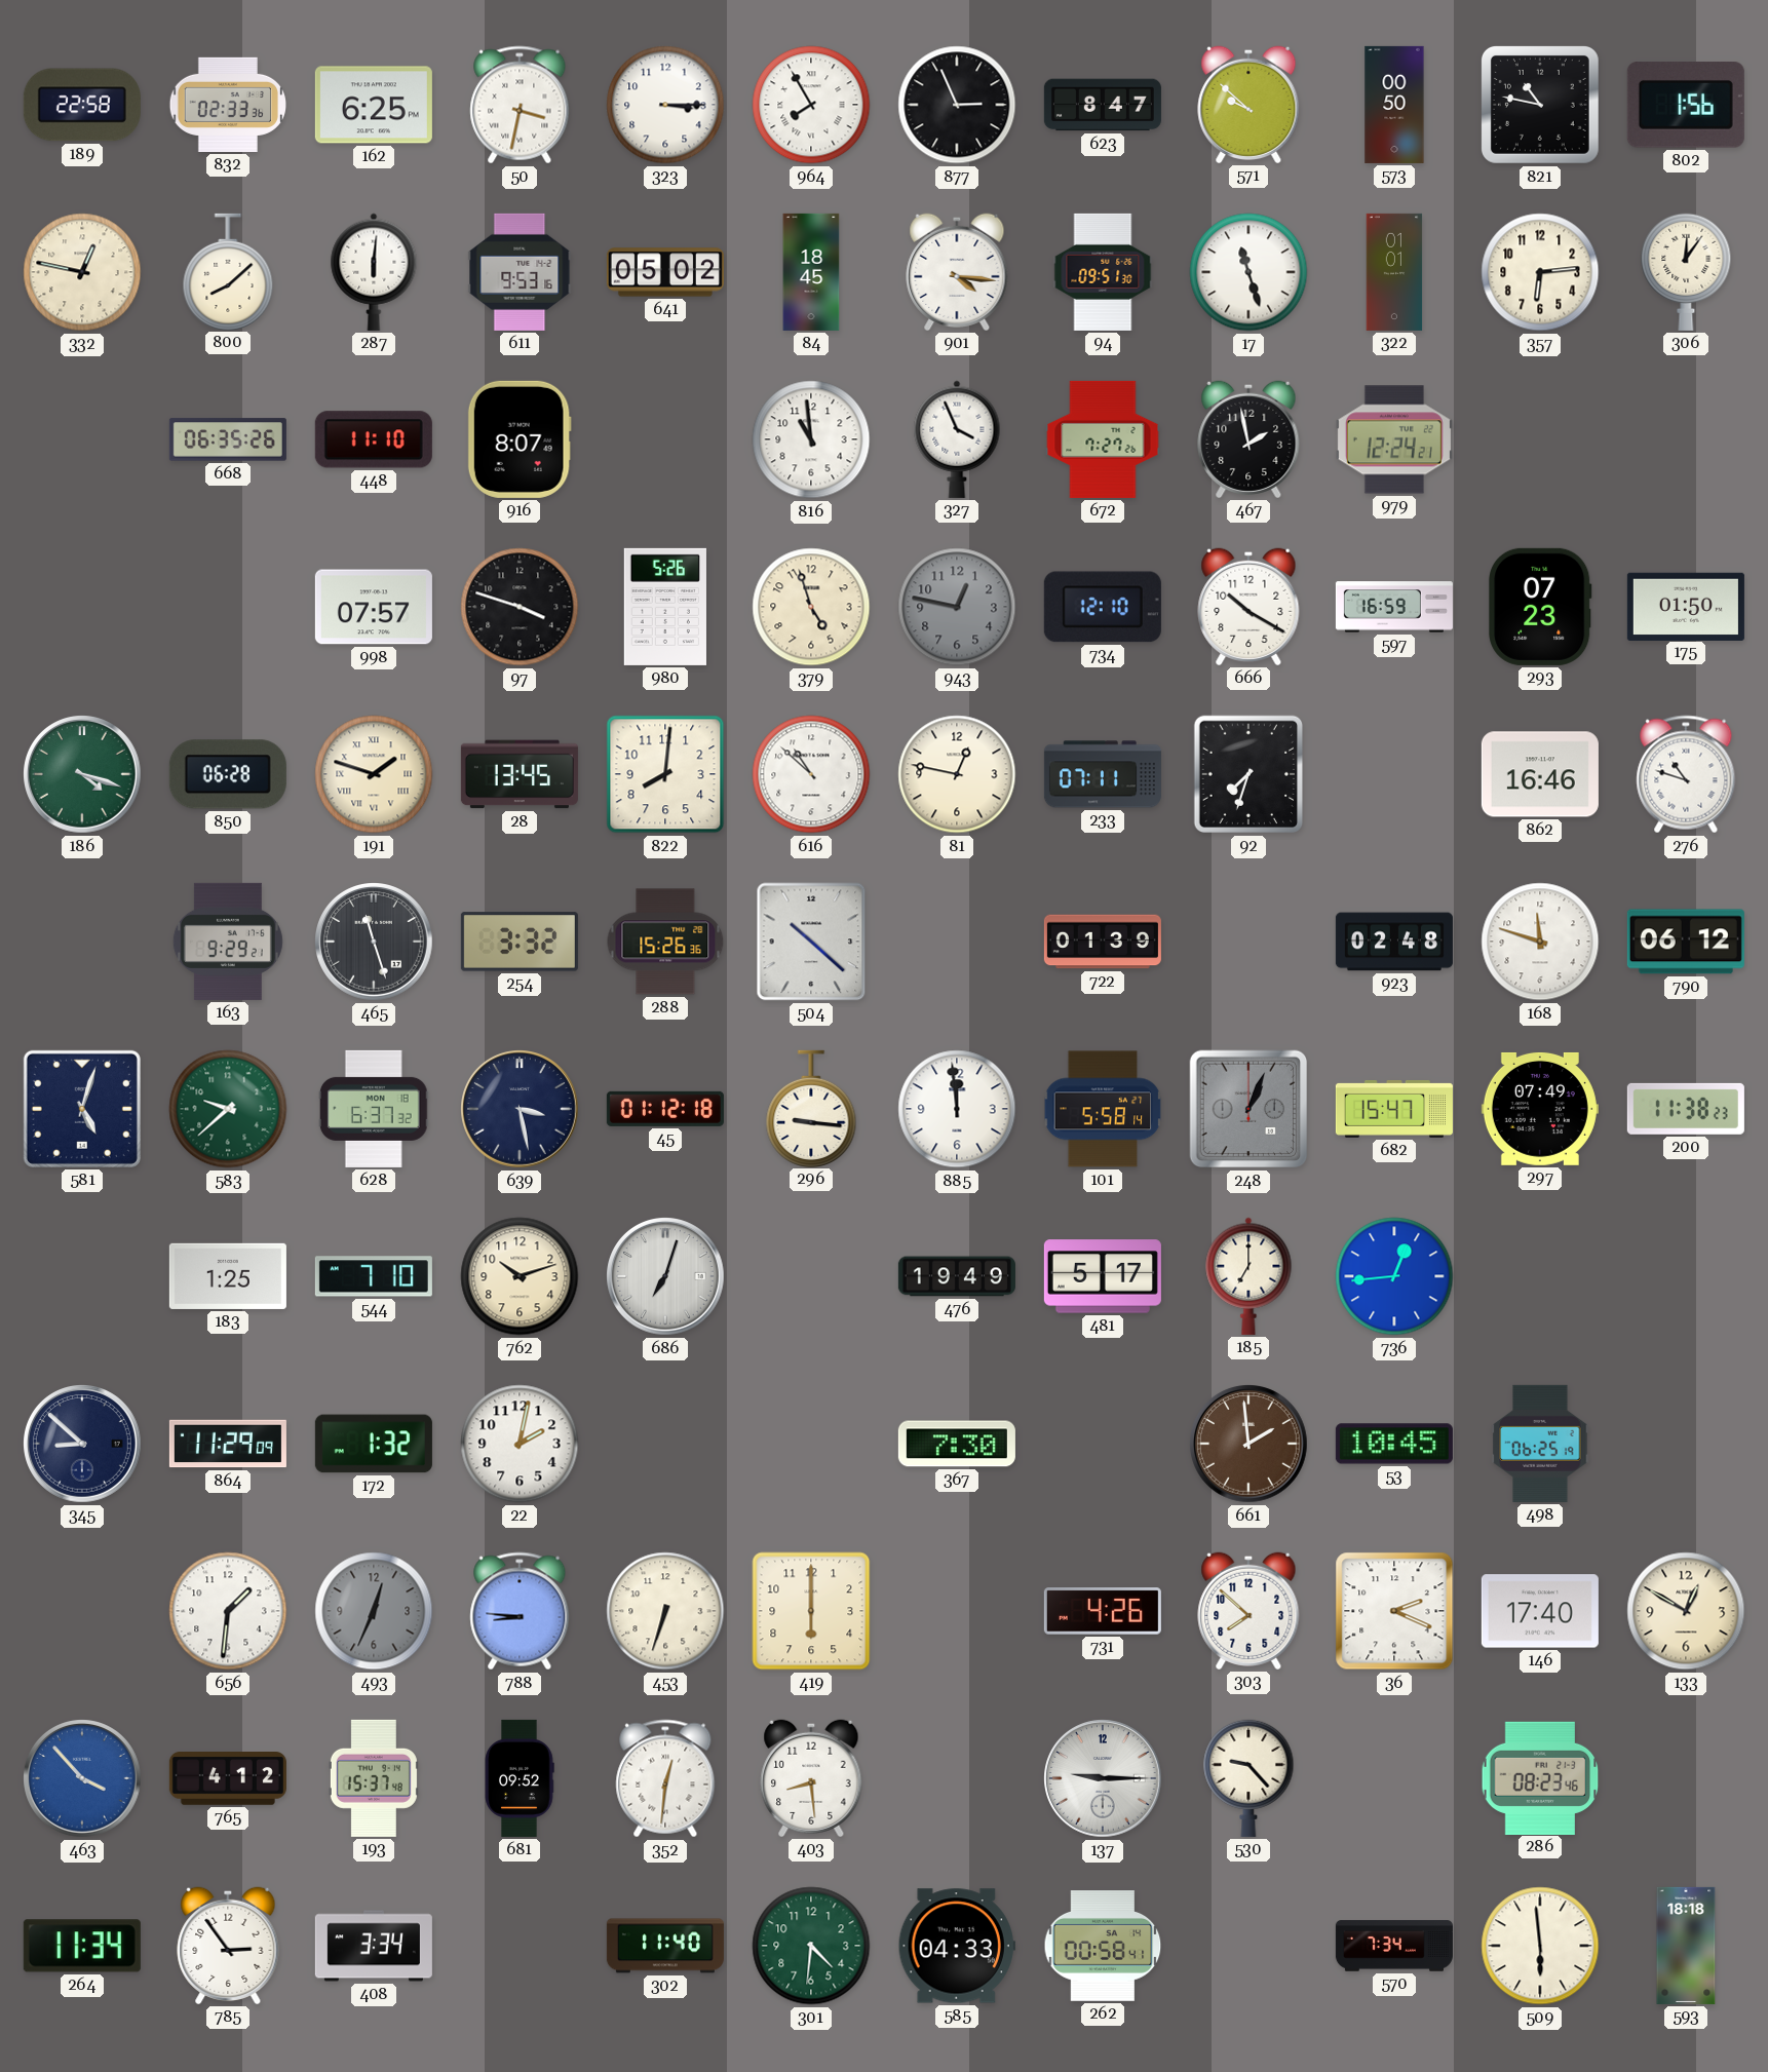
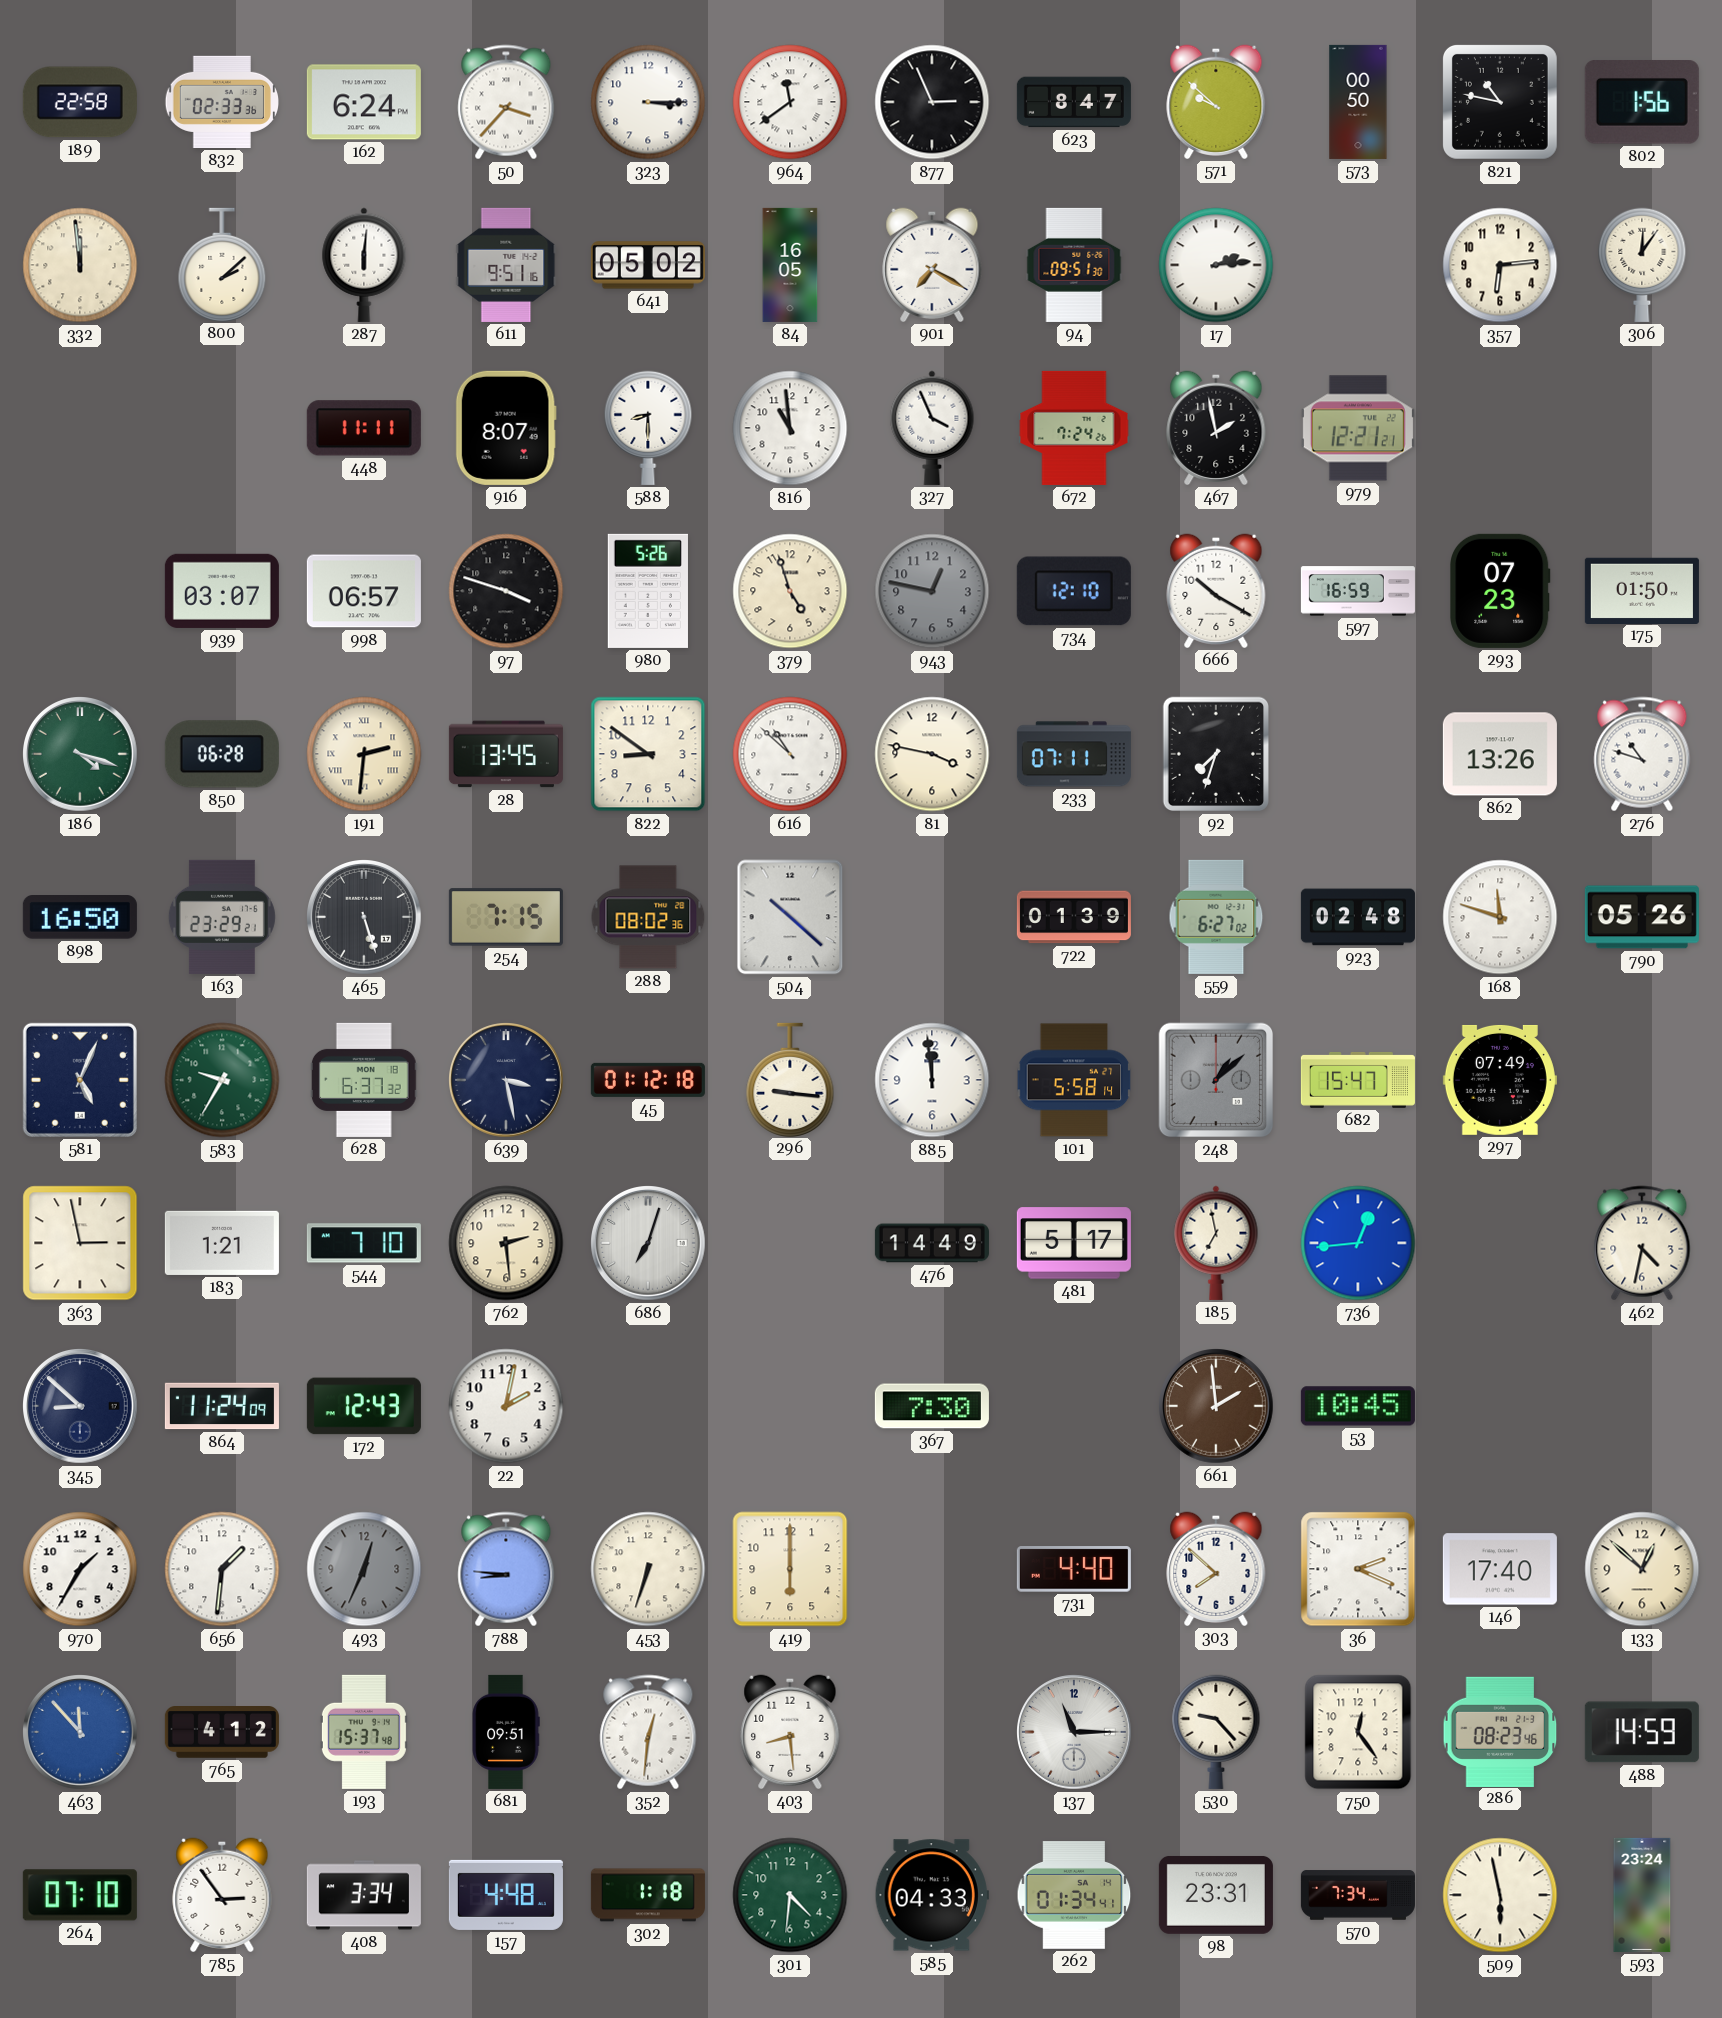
162: 6:25 -> 6:24
50: 3:32 -> 3:37
964: 7:55 -> 11:39
332: 12:47 -> 11:59
800: 8:08 -> 2:08
611: 9:53 -> 9:51
84: 18:45 -> 16:05
901: 4:16 -> 7:20
17: 11:27 -> 2:14
322: 01:01 -> none
668: 06:35 -> none
448: 11:10 -> 11:11
588: none -> 8:30
672: 7:27 -> 7:24
979: 12:24 -> 12:21
939: none -> 03:07
998: 07:57 -> 06:57
191: 1:48 -> 2:31
822: 8:01 -> 8:51
81: 12:47 -> 3:47
862: 16:46 -> 13:26
898: none -> 16:50
163: 9:29 -> 23:29
465: 11:27 -> 5:27
254: 3:32 -> 7:15
288: 15:26 -> 08:02
559: none -> 6:27
790: 06:12 -> 05:26
581: 5:03 -> 5:04
583: 9:38 -> 9:35
248: 1:04 -> 1:08
200: 11:38 -> none
363: none -> 2:58
183: 1:25 -> 1:21
762: 10:12 -> 2:29
476: 19:49 -> 14:49
185: 7:00 -> 6:58
462: none -> 4:32
864: 11:29 -> 11:24
172: 1:32 -> 12:43
498: 06:25 -> none
970: none -> 1:35
731: 4:26 -> 4:40
133: 12:50 -> 12:52
463: 3:53 -> 11:53
681: 09:52 -> 09:51
137: 9:15 -> 11:15
750: none -> 12:24
488: none -> 14:59
264: 11:34 -> 07:10
157: none -> 4:48
302: 11:40 -> 1:18
262: 00:58 -> 01:34
98: none -> 23:31
509: 5:59 -> 5:58
593: 18:18 -> 23:24
